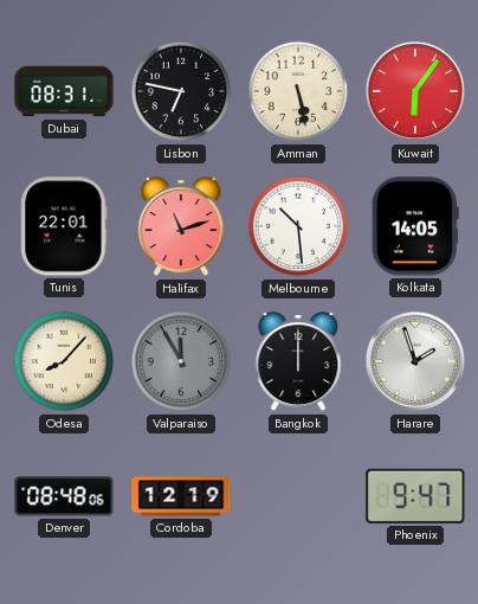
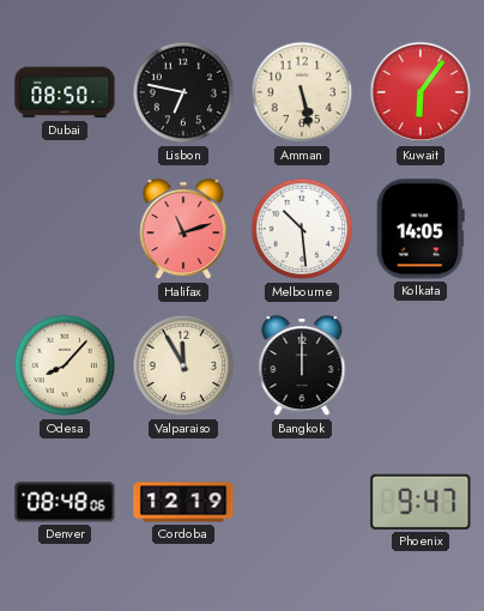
Dubai: 08:31 -> 08:50
Tunis: 22:01 -> none
Valparaiso dial: grey -> cream
Harare: 1:57 -> none
